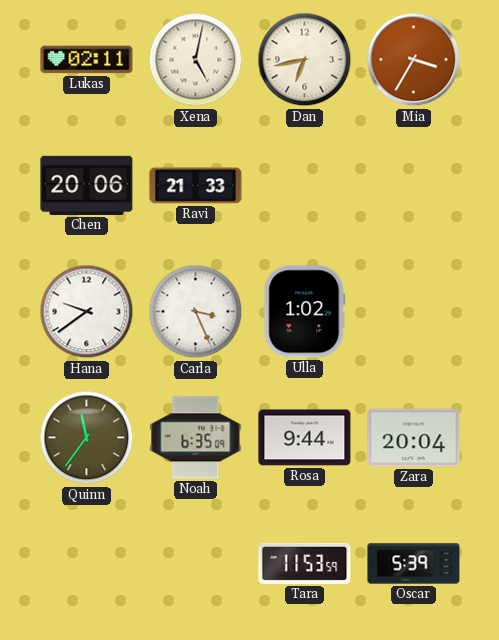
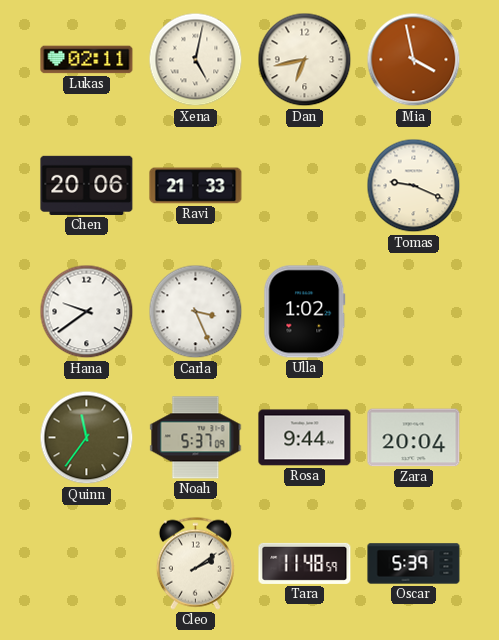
Mia: 3:35 -> 3:58
Tomas: none -> 9:19
Noah: 6:35 -> 5:37
Cleo: none -> 2:09
Tara: 11:53 -> 11:48
